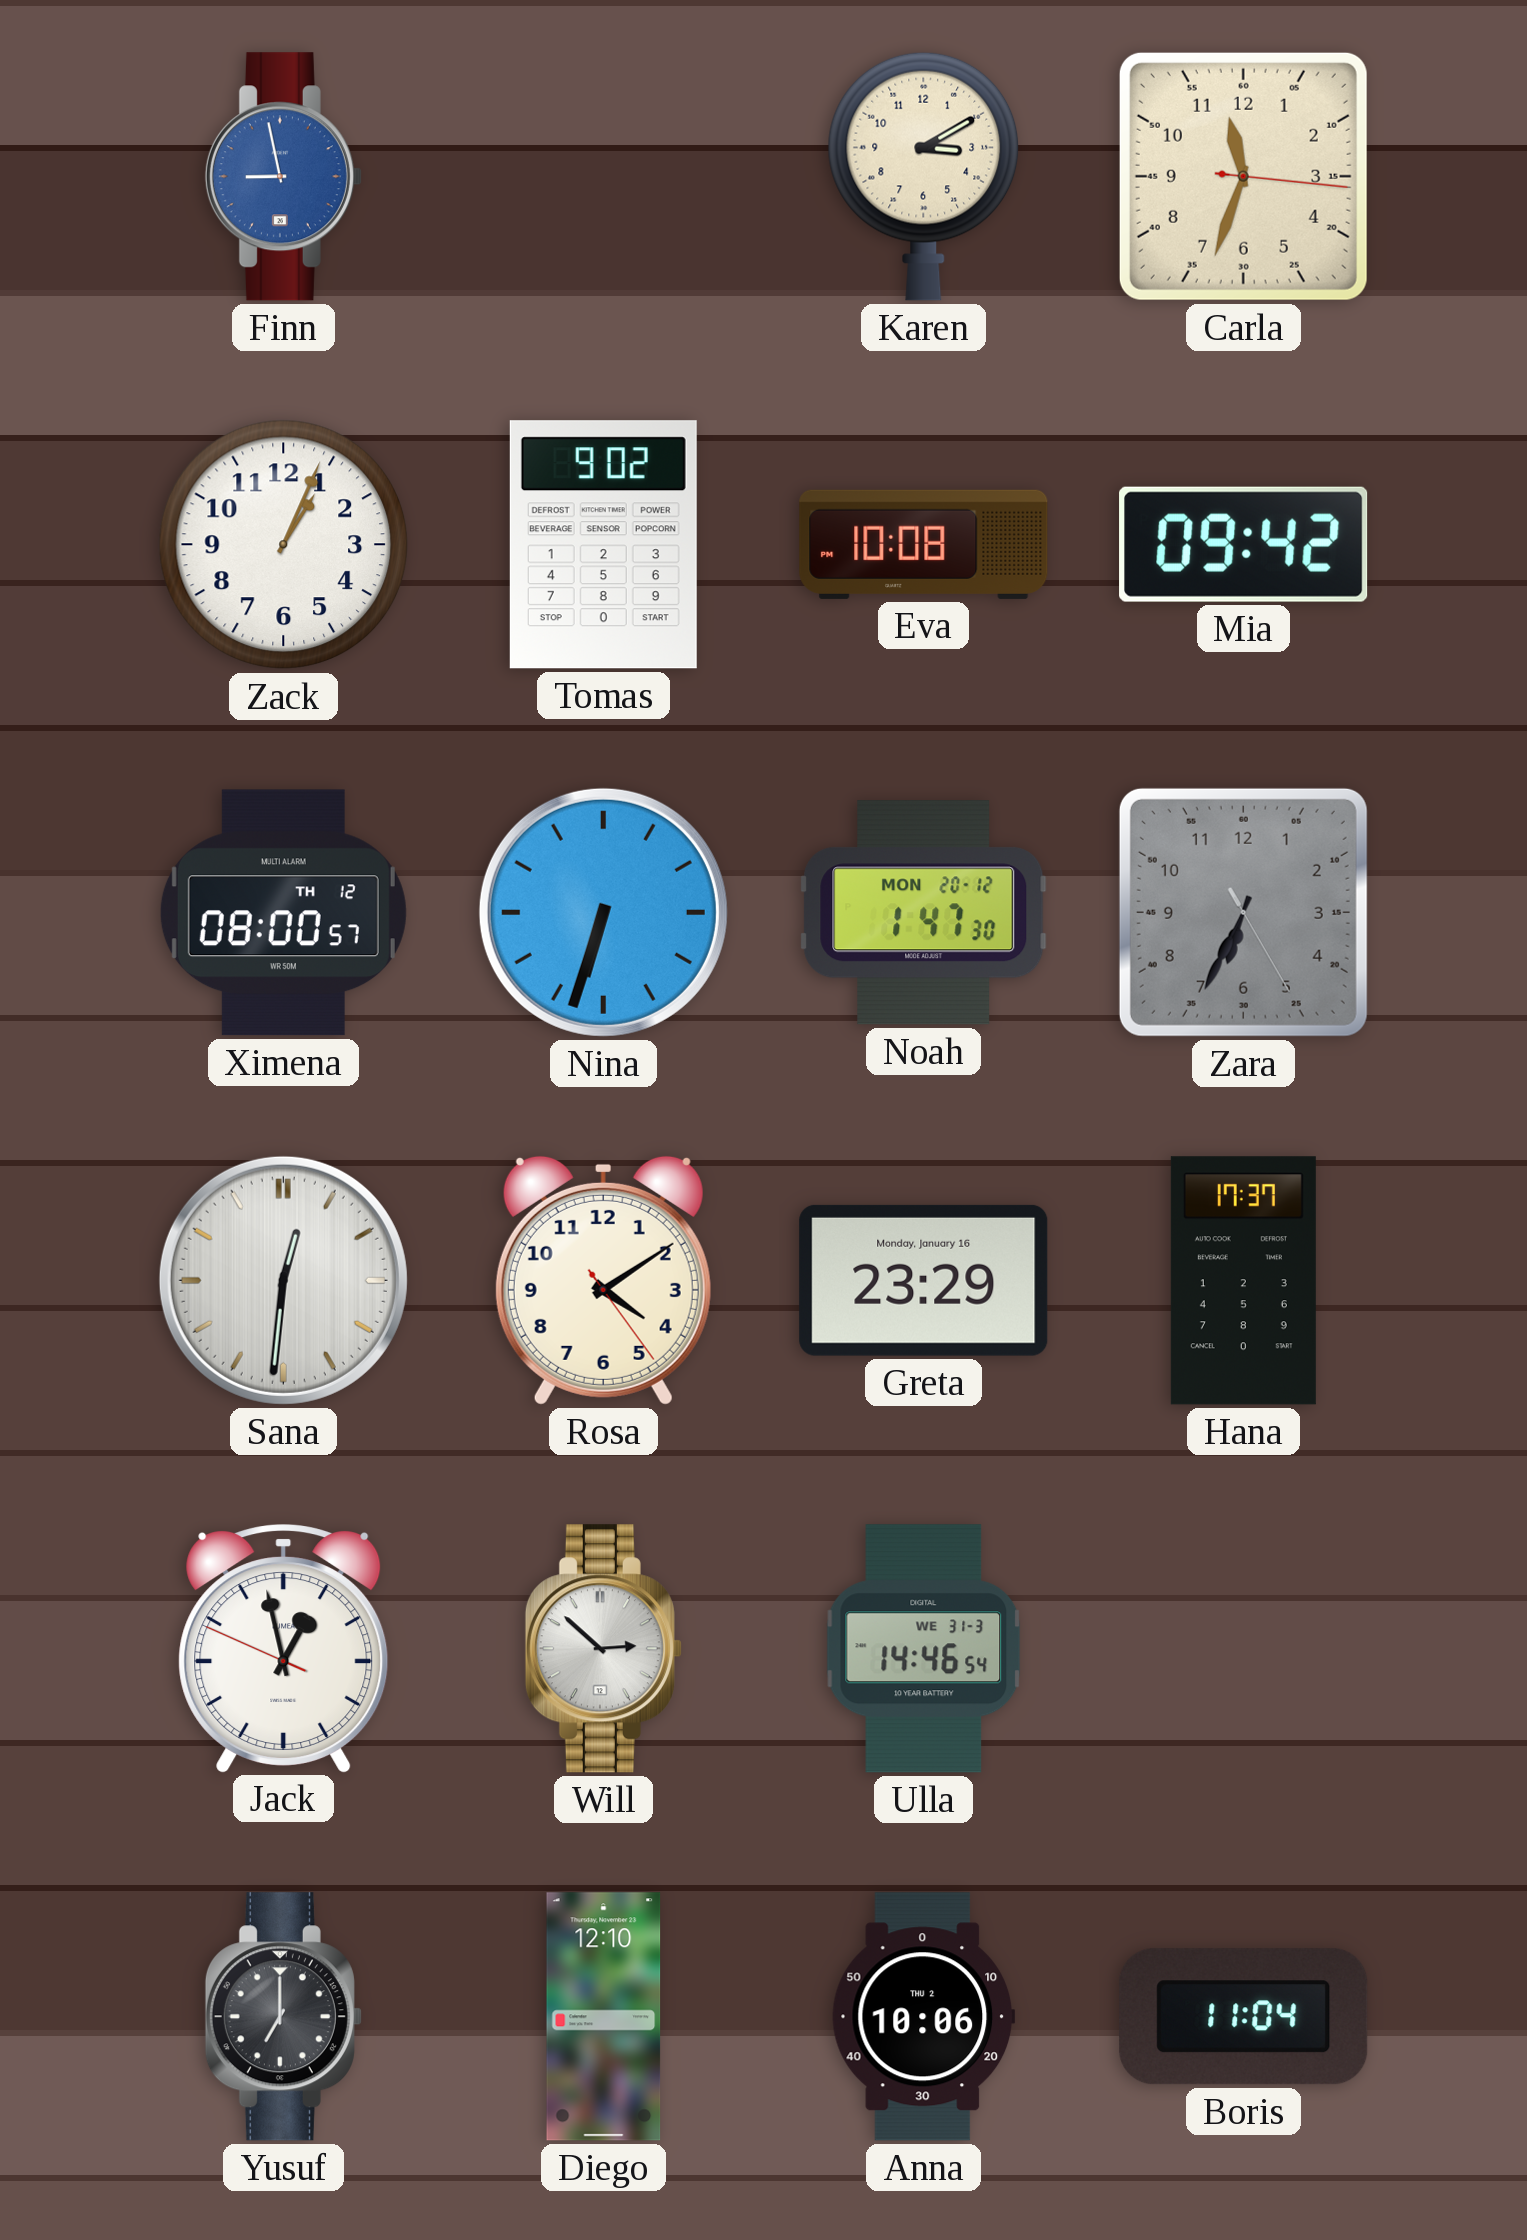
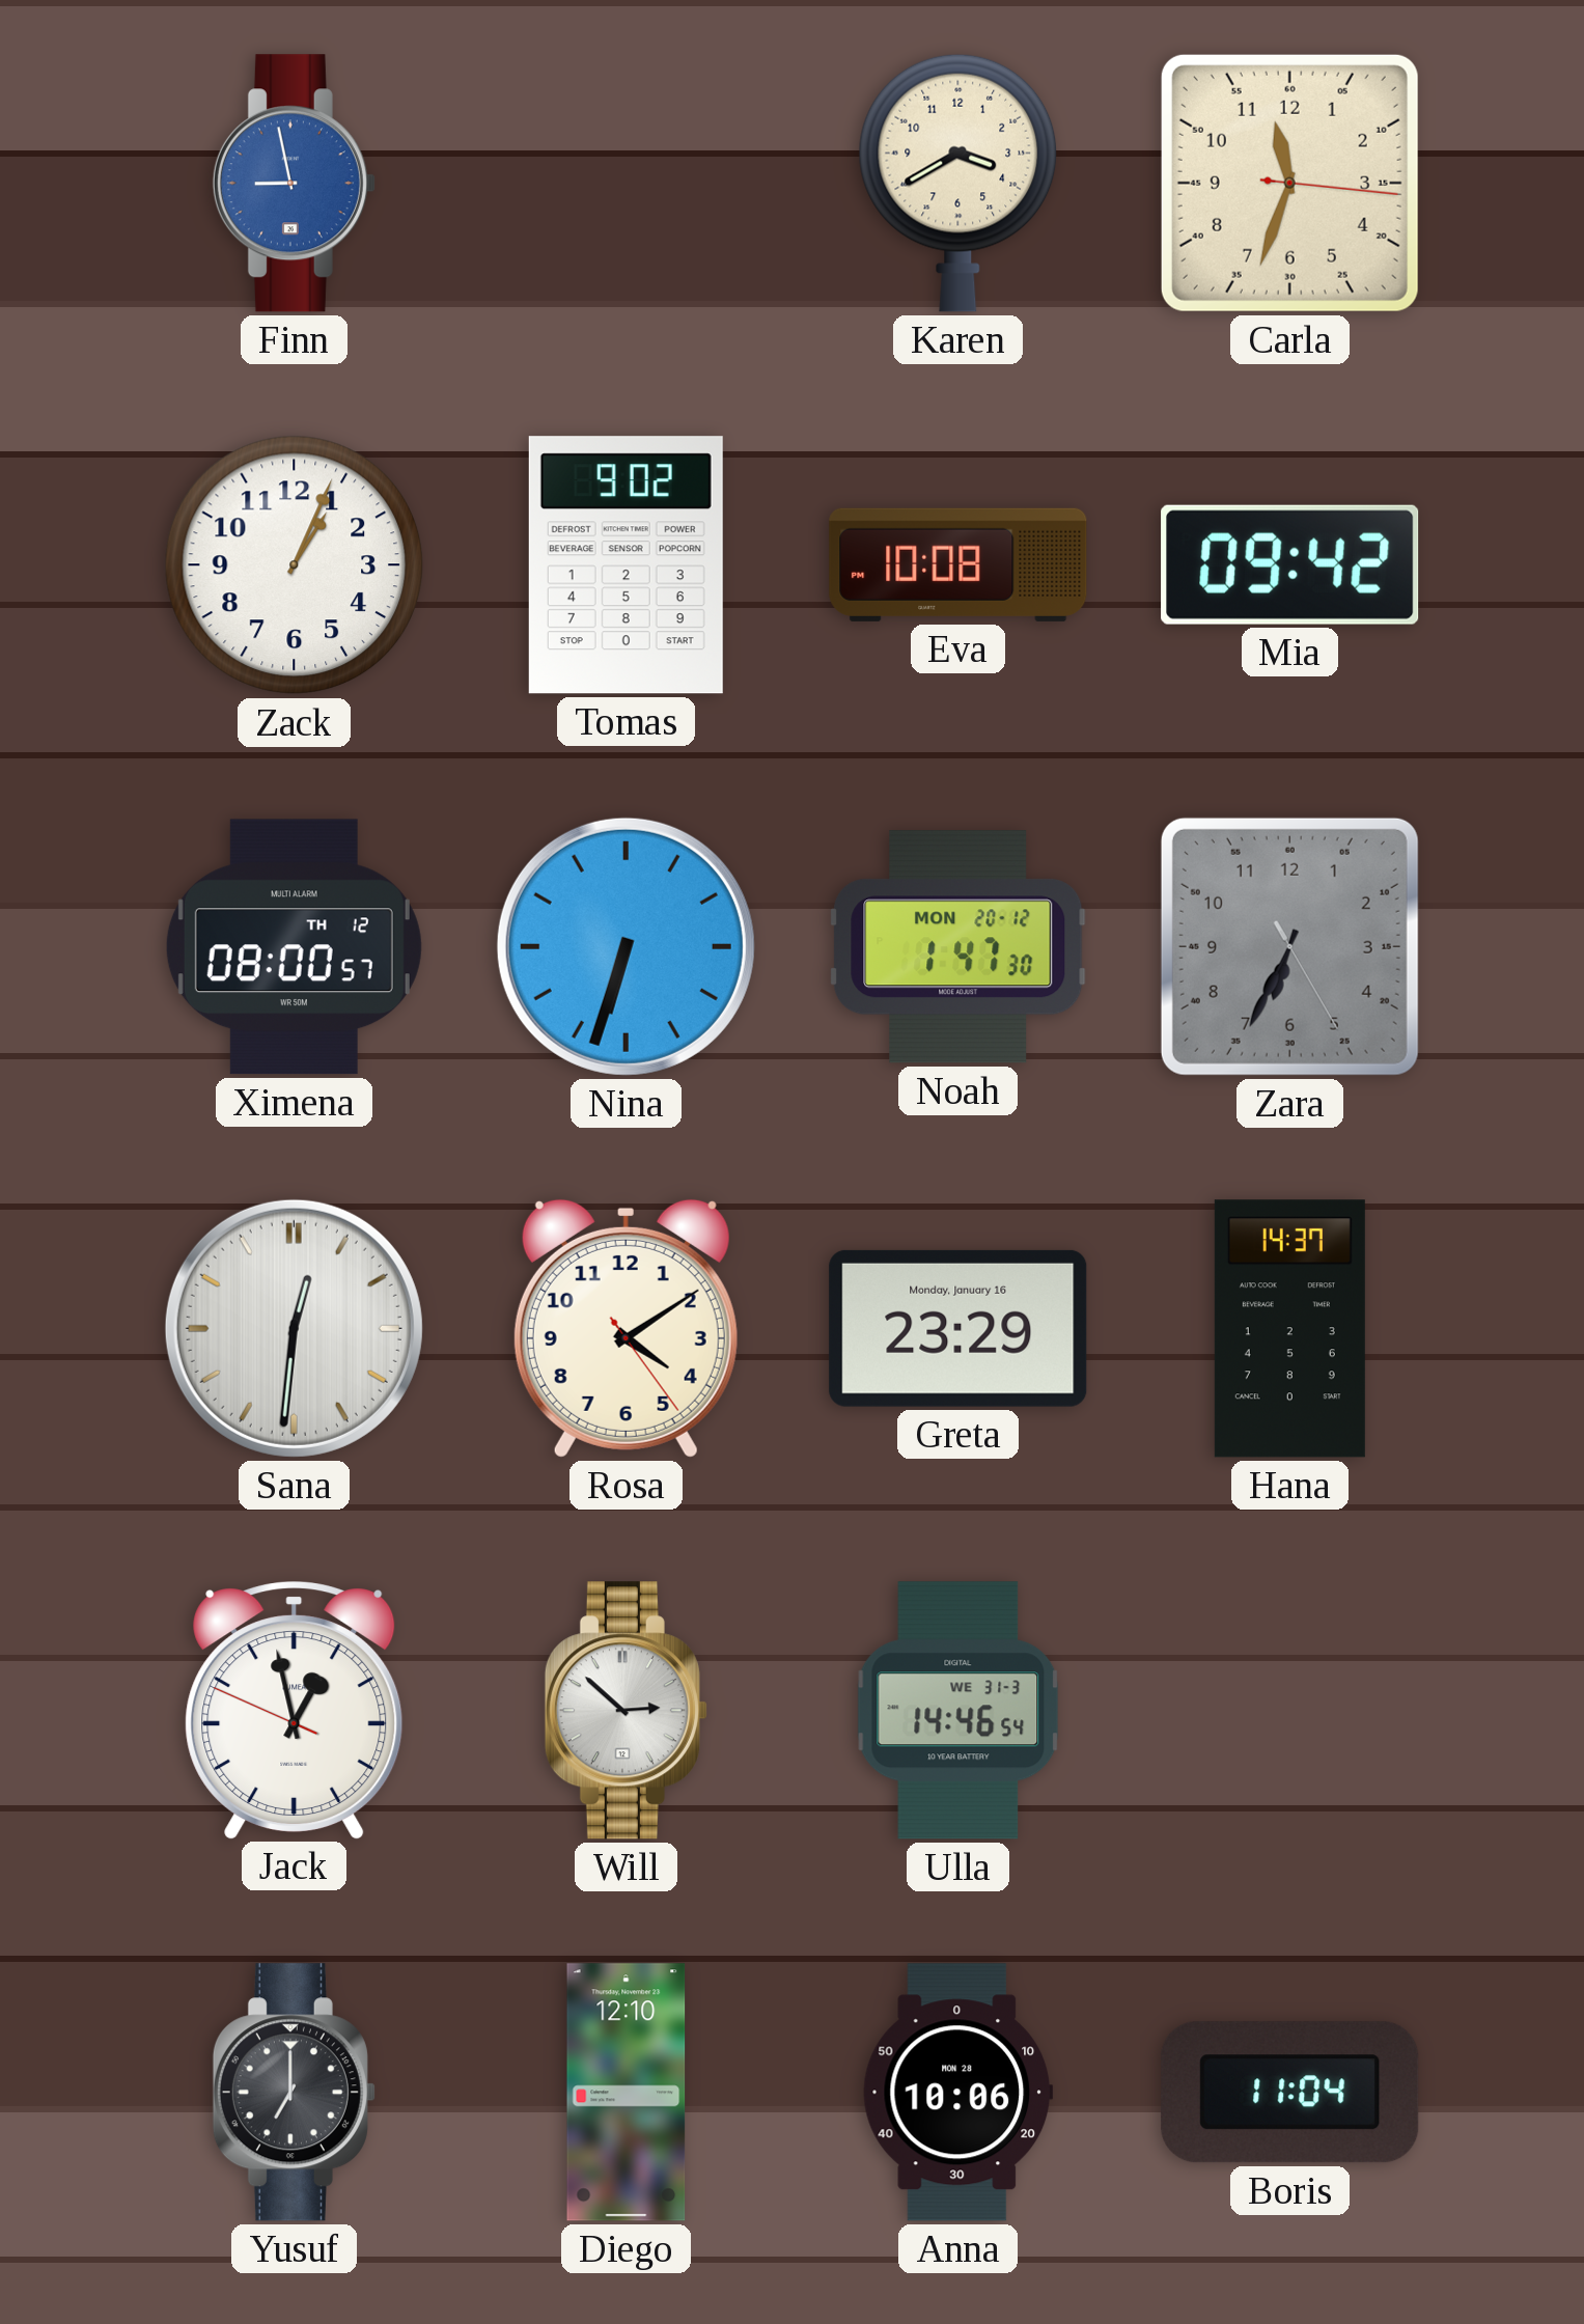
Karen: 3:10 -> 3:40
Hana: 17:37 -> 14:37
Anna date: THU 2 -> MON 28
